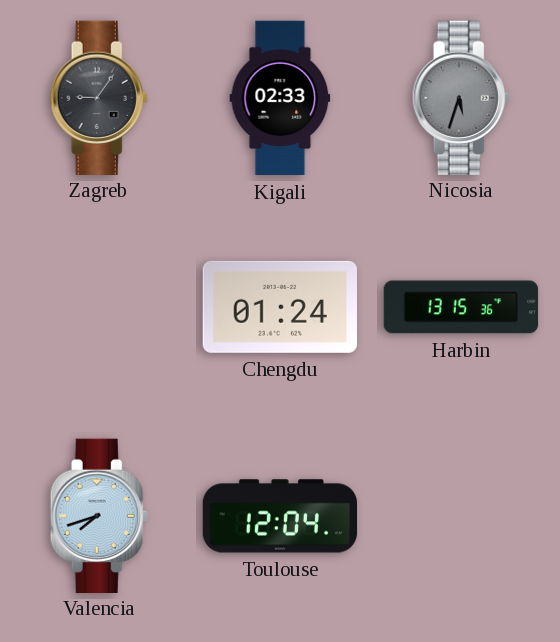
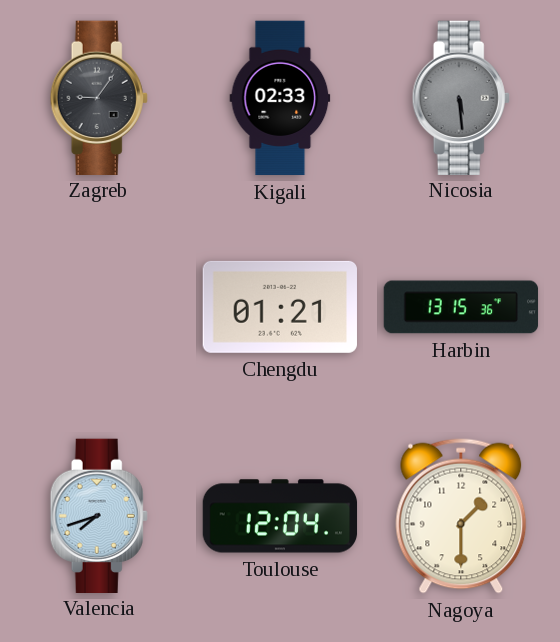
Nicosia: 5:33 -> 5:29
Chengdu: 01:24 -> 01:21
Nagoya: none -> 1:30
